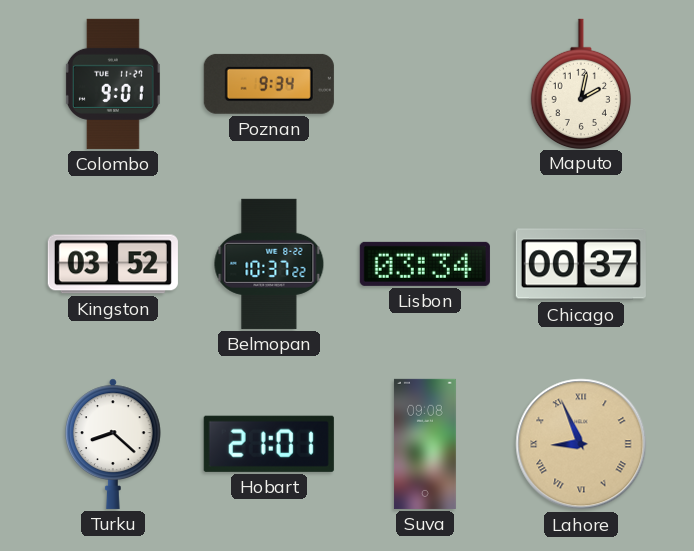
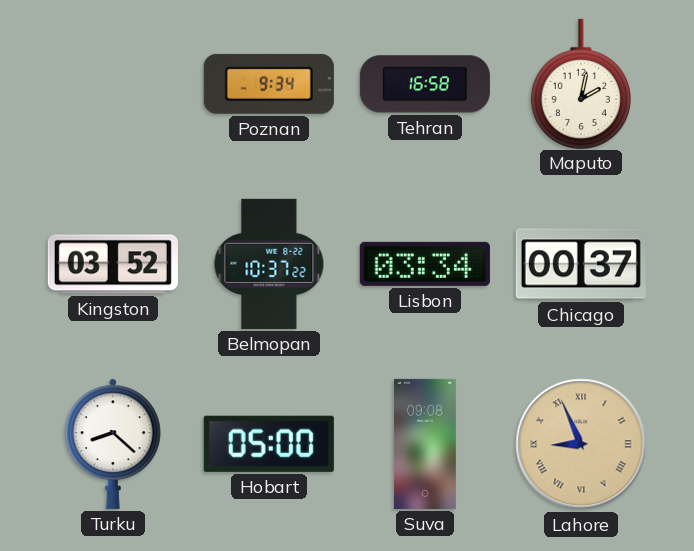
Colombo: 9:01 -> none
Tehran: none -> 16:58
Hobart: 21:01 -> 05:00
